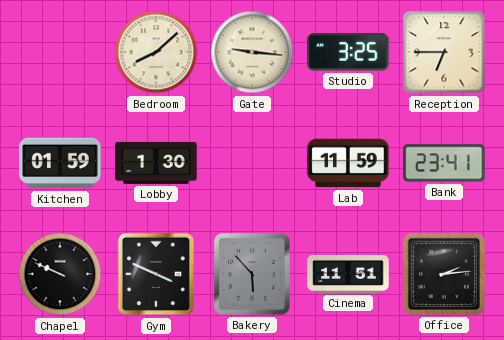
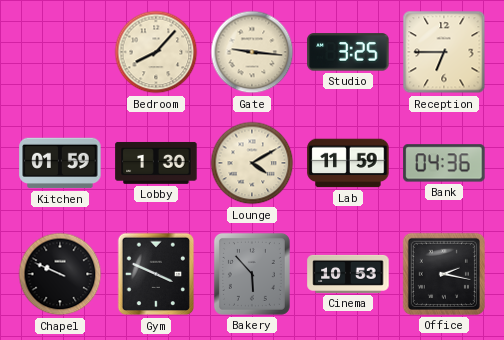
Bedroom: 8:08 -> 8:07
Lounge: none -> 4:10
Bank: 23:41 -> 04:36
Cinema: 11:51 -> 10:53
Office: 2:14 -> 2:17
